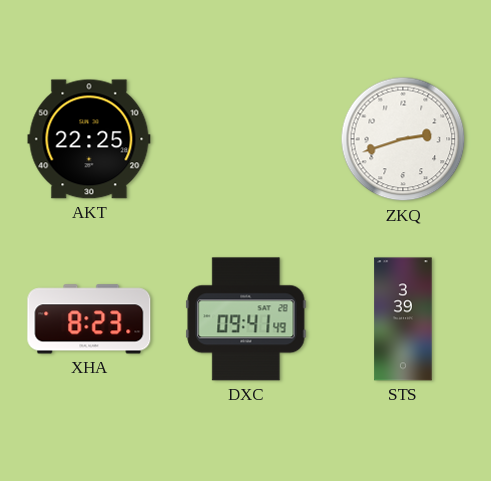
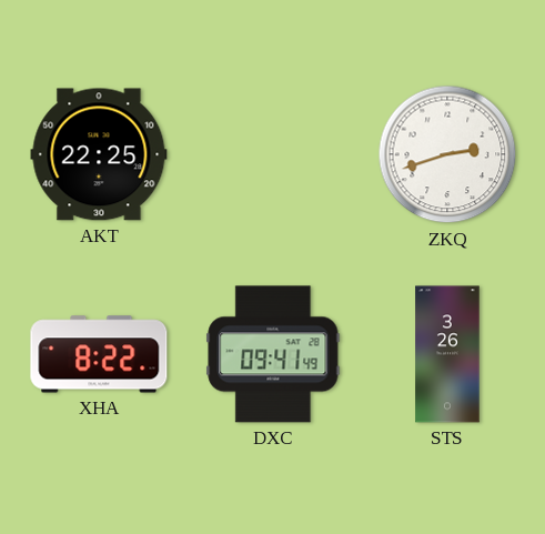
XHA: 8:23 -> 8:22
STS: 3:39 -> 3:26
